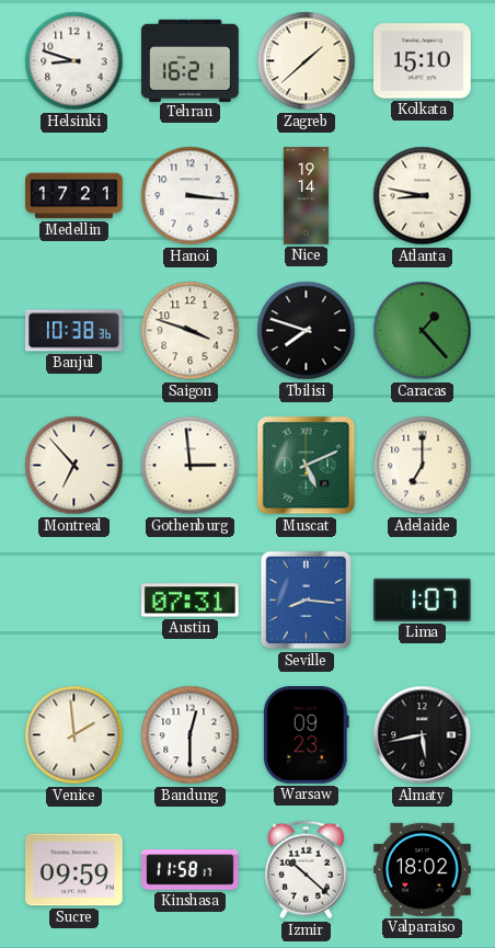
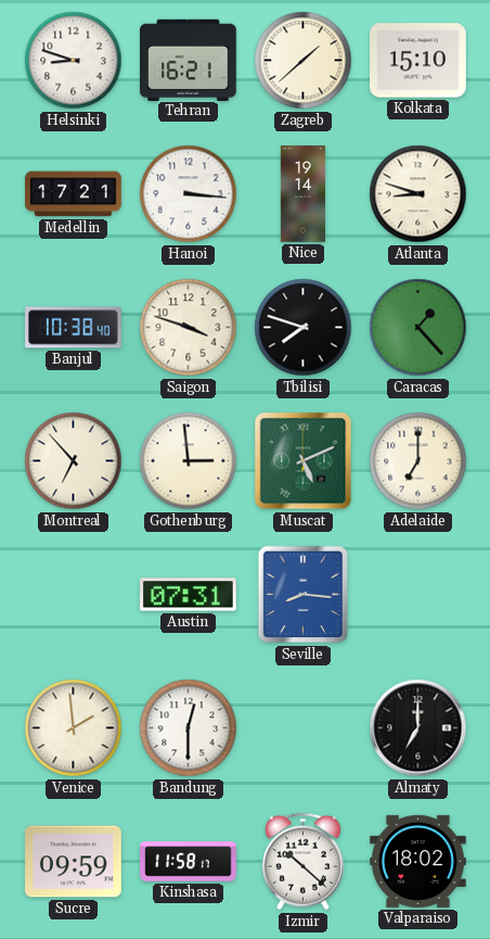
Atlanta: 8:47 -> 8:48
Banjul: 10:38:36 -> 10:38:40
Lima: 1:07 -> none
Warsaw: 09:23 -> none
Almaty: 5:43 -> 7:00
